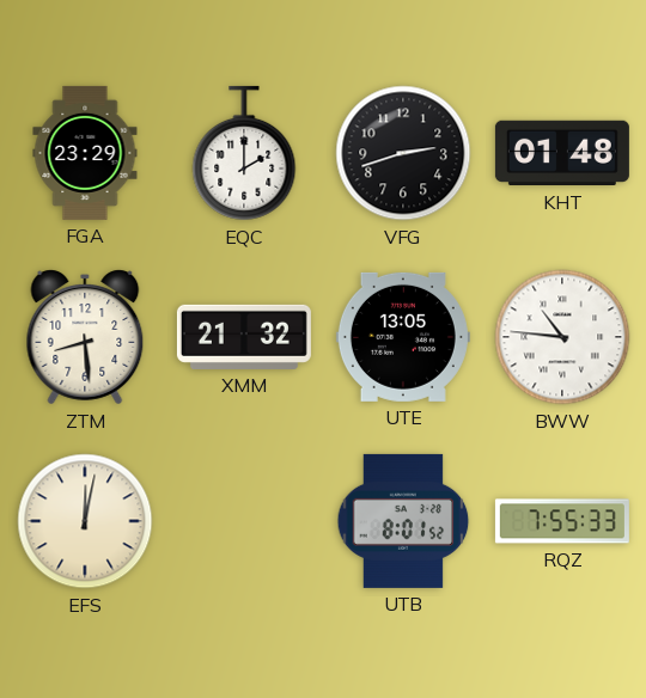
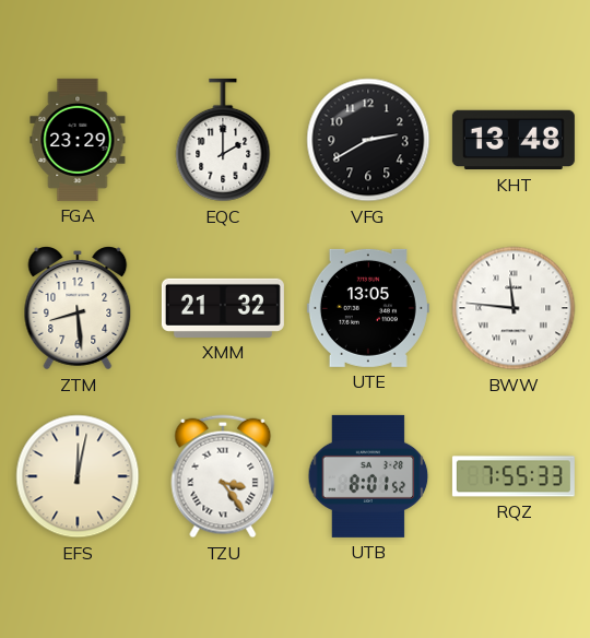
VFG: 2:42 -> 2:40
KHT: 01:48 -> 13:48
BWW: 10:46 -> 11:46
TZU: none -> 3:24
